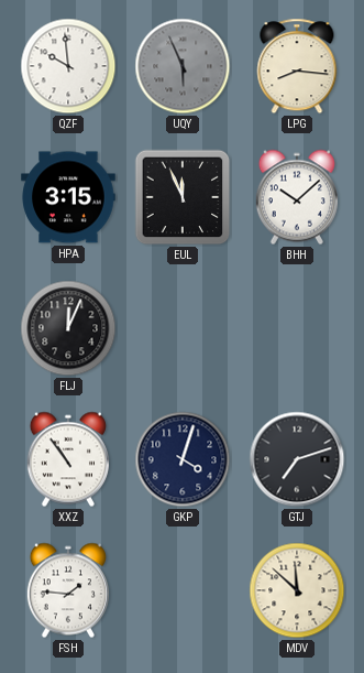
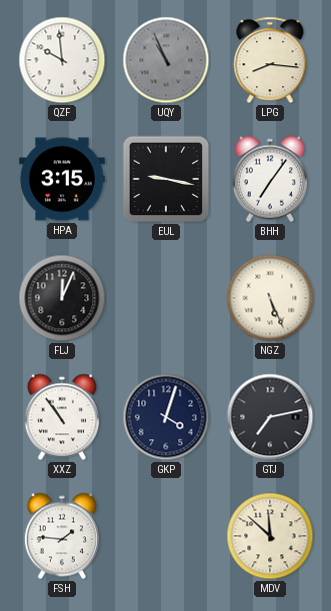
UQY: 5:56 -> 10:56
EUL: 11:56 -> 9:17
BHH: 10:08 -> 7:06
NGZ: none -> 5:26
GTJ: 7:12 -> 7:13
